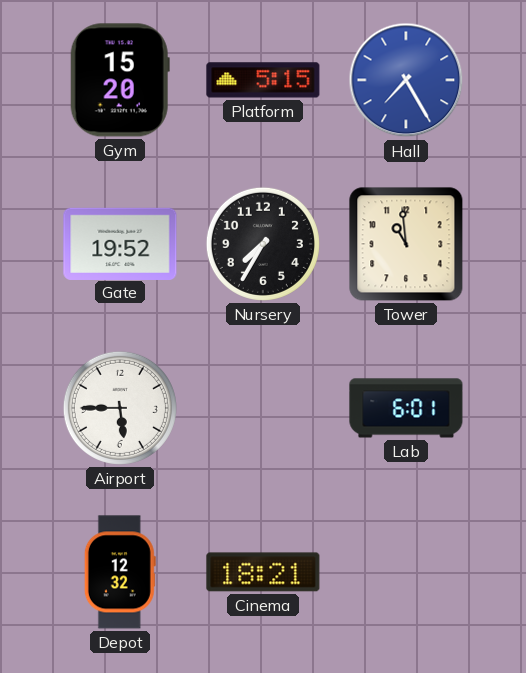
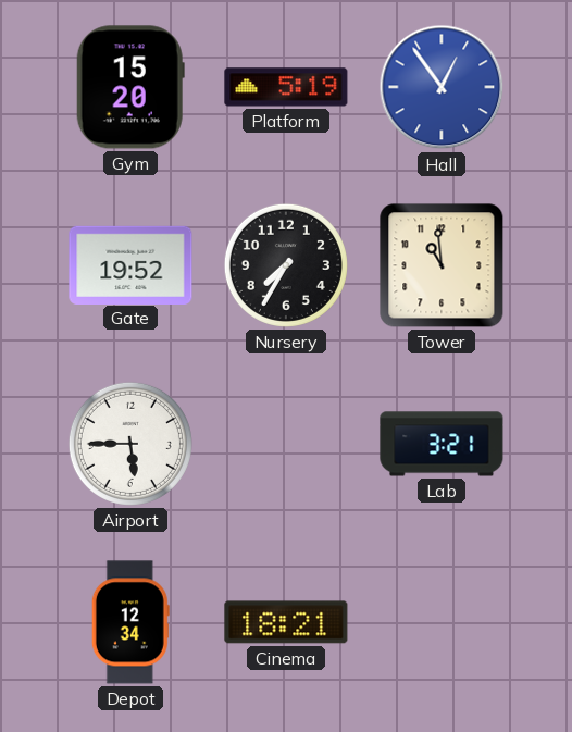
Platform: 5:15 -> 5:19
Hall: 7:25 -> 12:54
Lab: 6:01 -> 3:21
Depot: 12:32 -> 12:34
